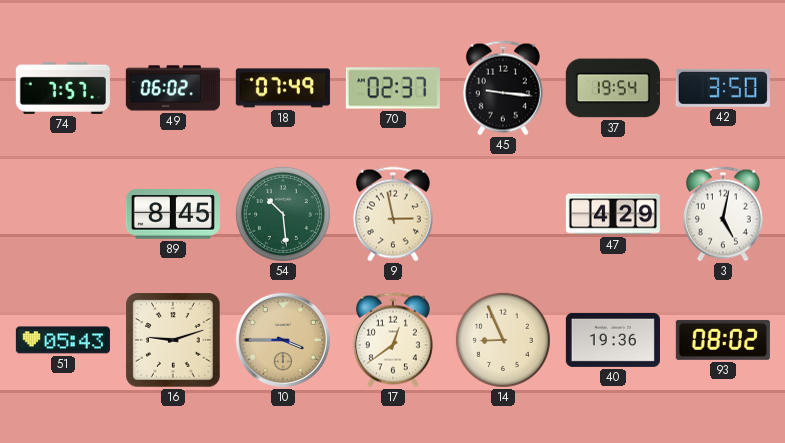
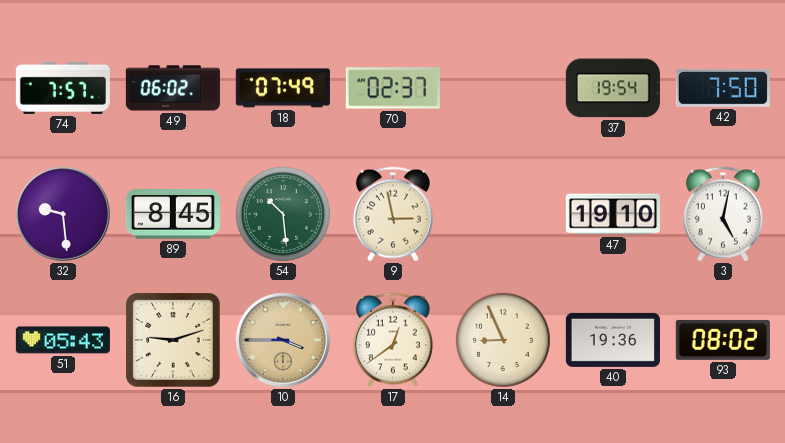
45: 9:16 -> none
42: 3:50 -> 7:50
32: none -> 9:29
47: 4:29 -> 19:10
